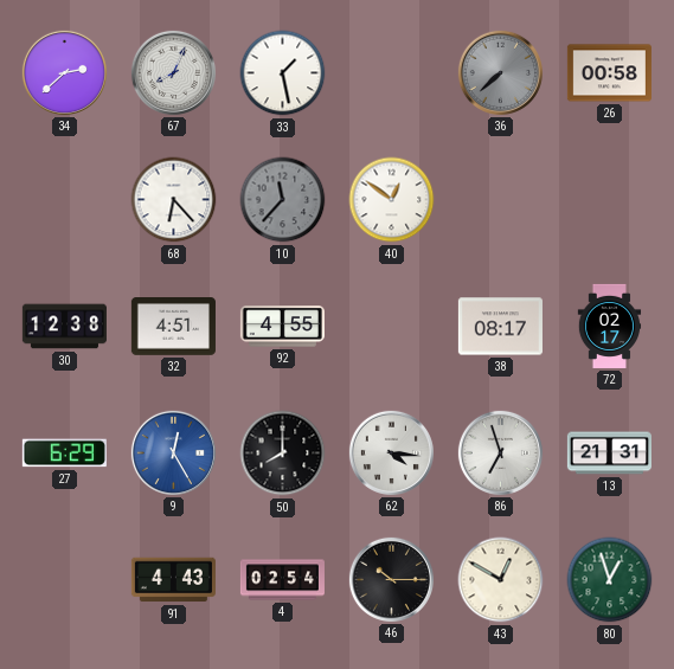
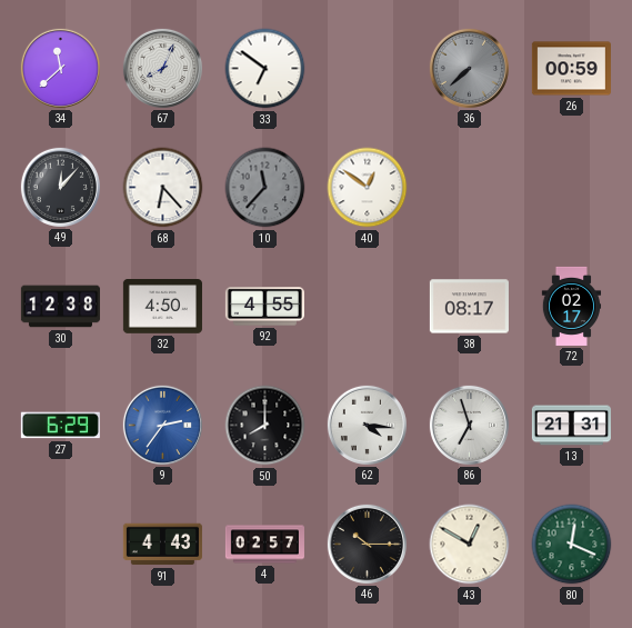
34: 2:38 -> 11:38
33: 1:28 -> 6:51
26: 00:58 -> 00:59
49: none -> 12:07
32: 4:51 -> 4:50
9: 12:25 -> 2:36
4: 02:54 -> 02:57
80: 12:57 -> 12:19
